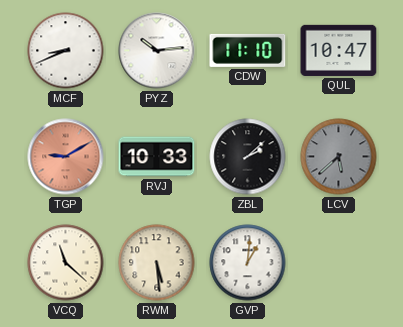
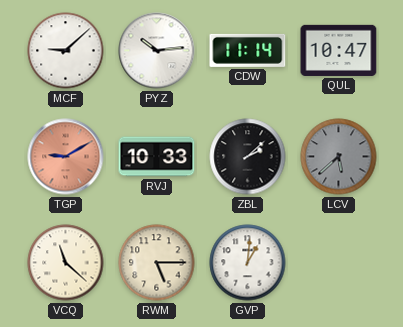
MCF: 8:41 -> 9:08
CDW: 11:10 -> 11:14
RWM: 5:29 -> 5:15
